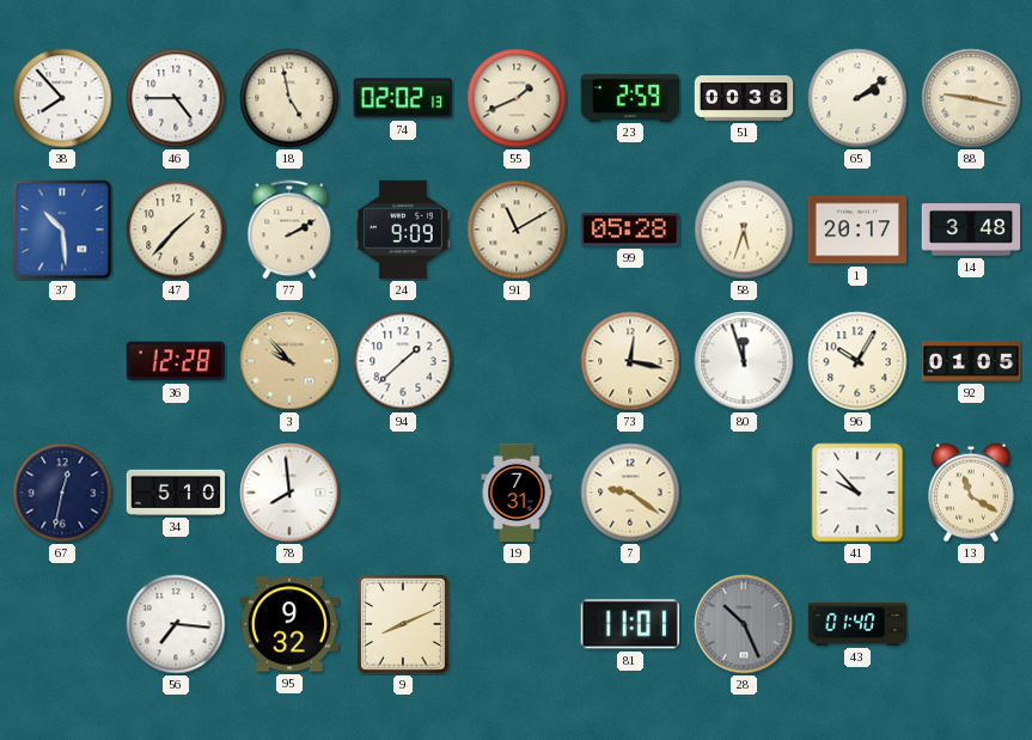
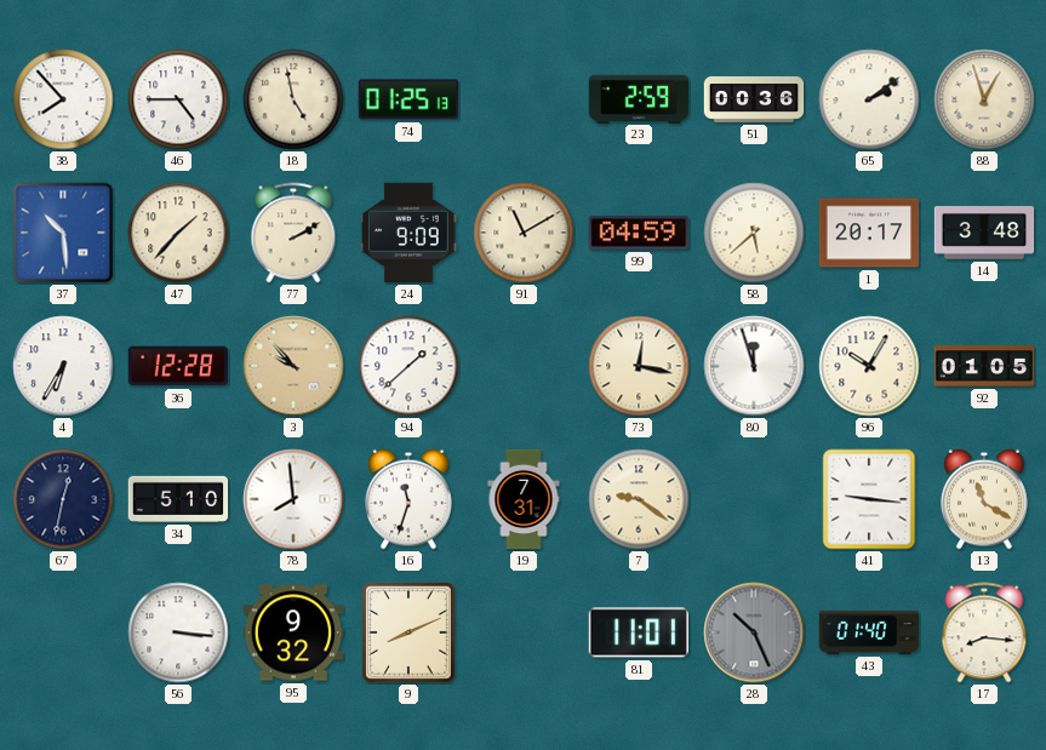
74: 02:02 -> 01:25
55: 1:41 -> none
88: 9:17 -> 12:57
99: 05:28 -> 04:59
58: 5:33 -> 5:38
4: none -> 6:35
16: none -> 11:33
41: 9:53 -> 9:16
56: 7:16 -> 3:16
17: none -> 8:16
